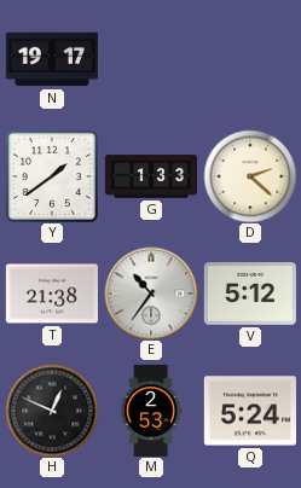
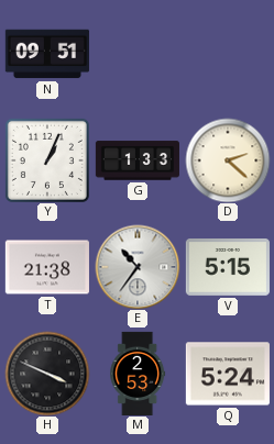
N: 19:17 -> 09:51
Y: 1:39 -> 1:04
V: 5:12 -> 5:15
H: 12:49 -> 3:49
